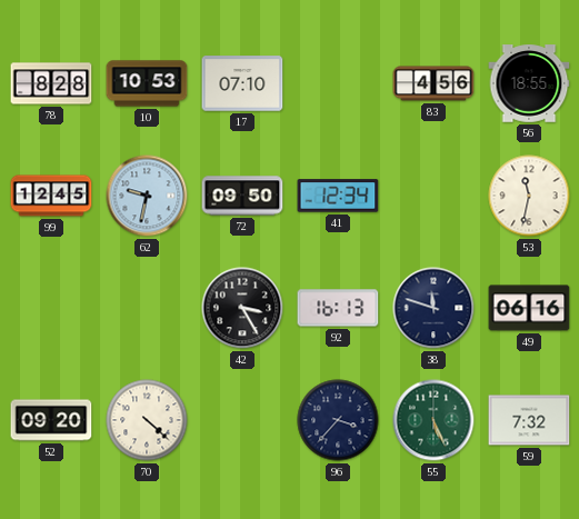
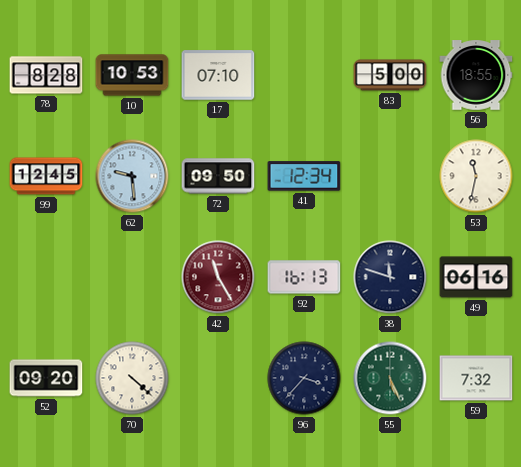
83: 4:56 -> 5:00
62: 9:32 -> 9:29
42: 3:25 -> 11:25
42 dial: black -> burgundy
